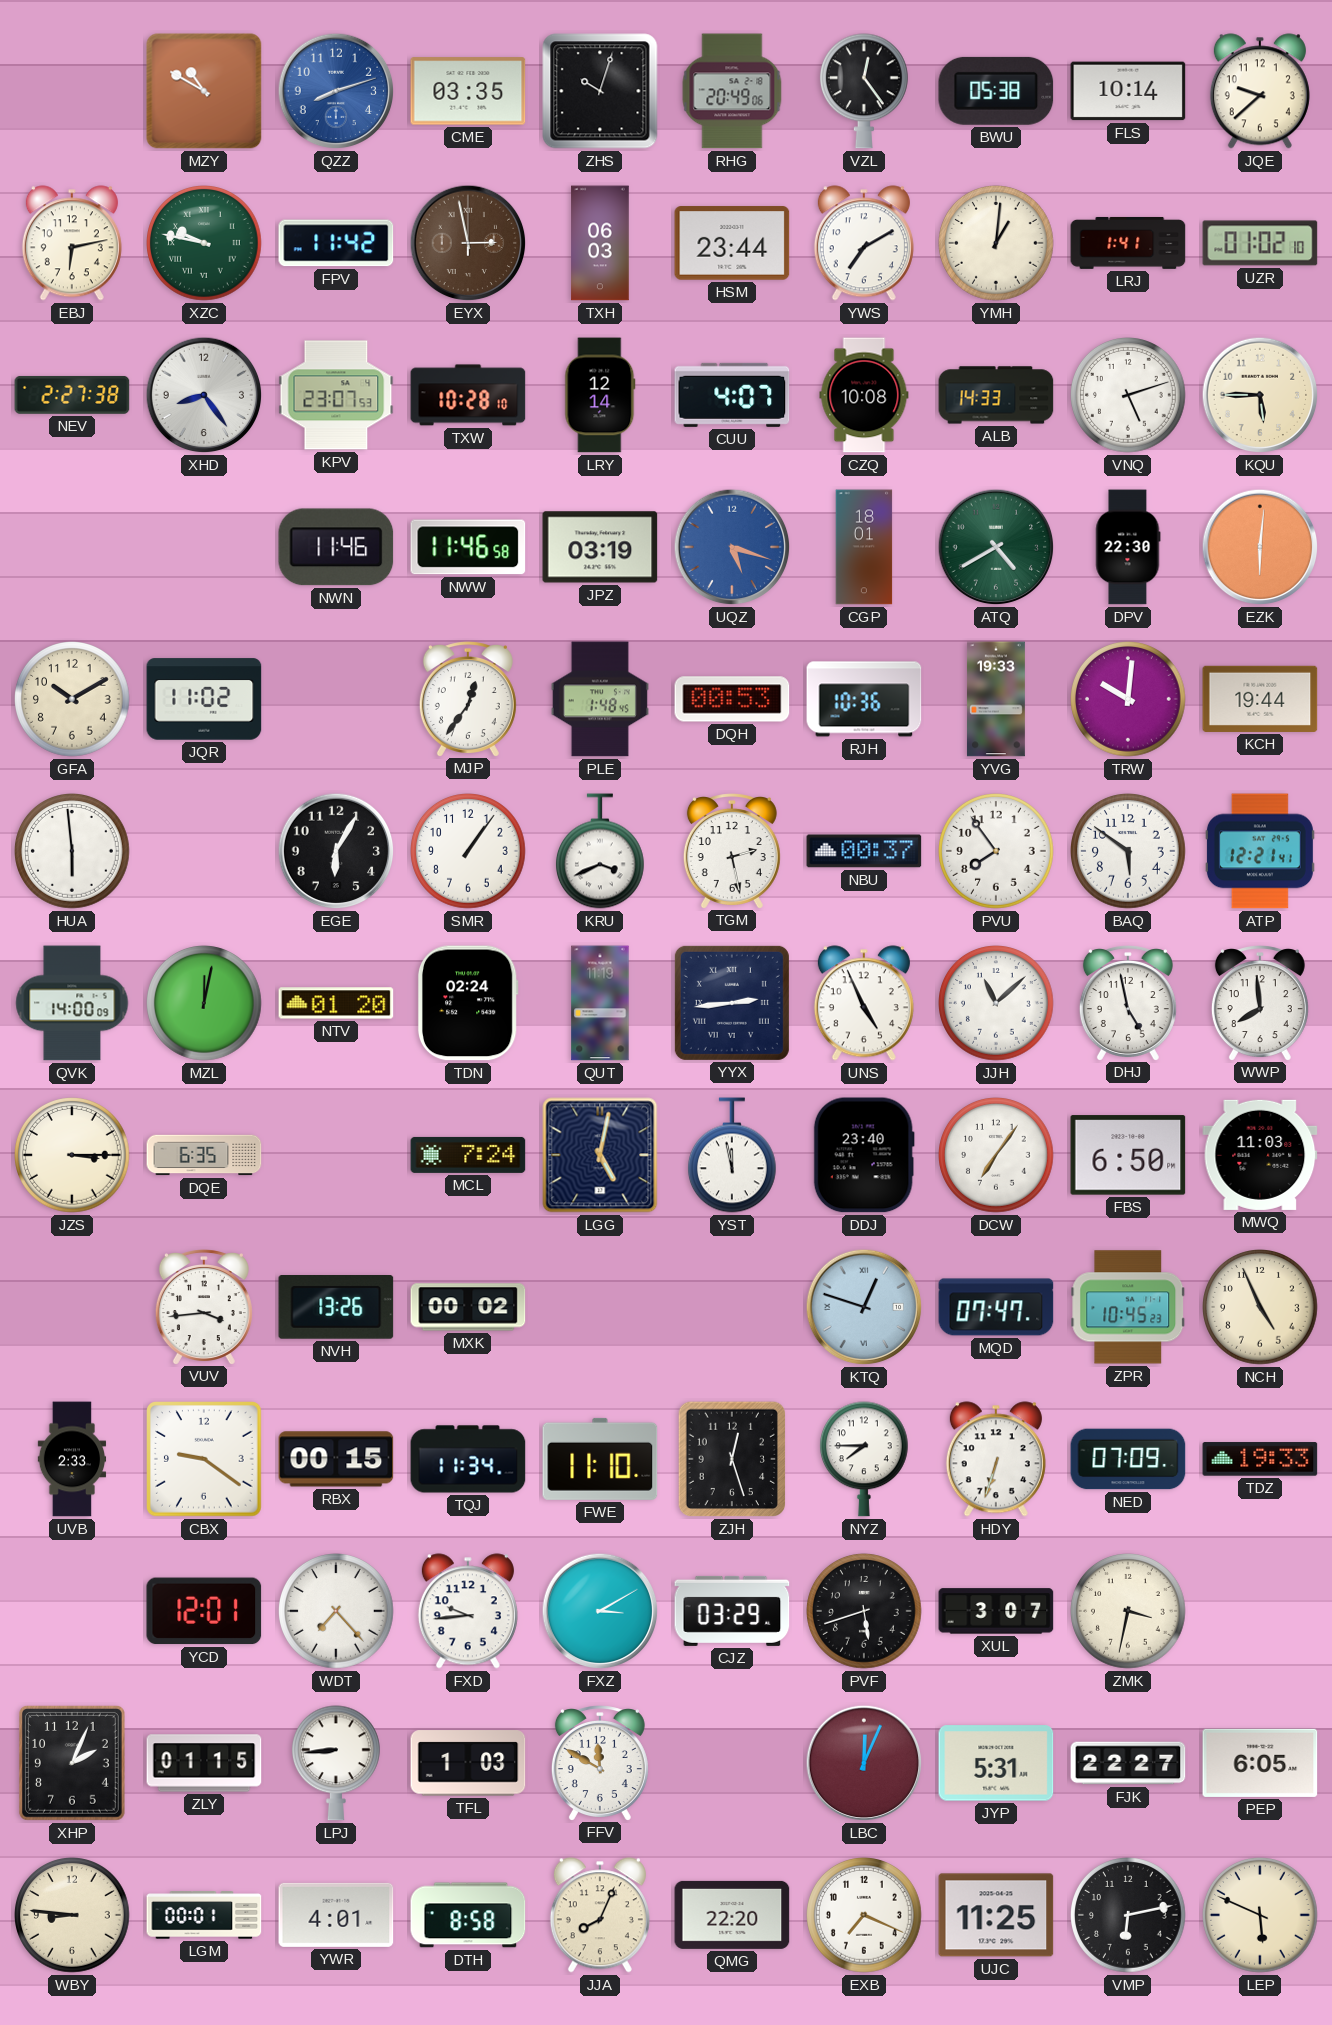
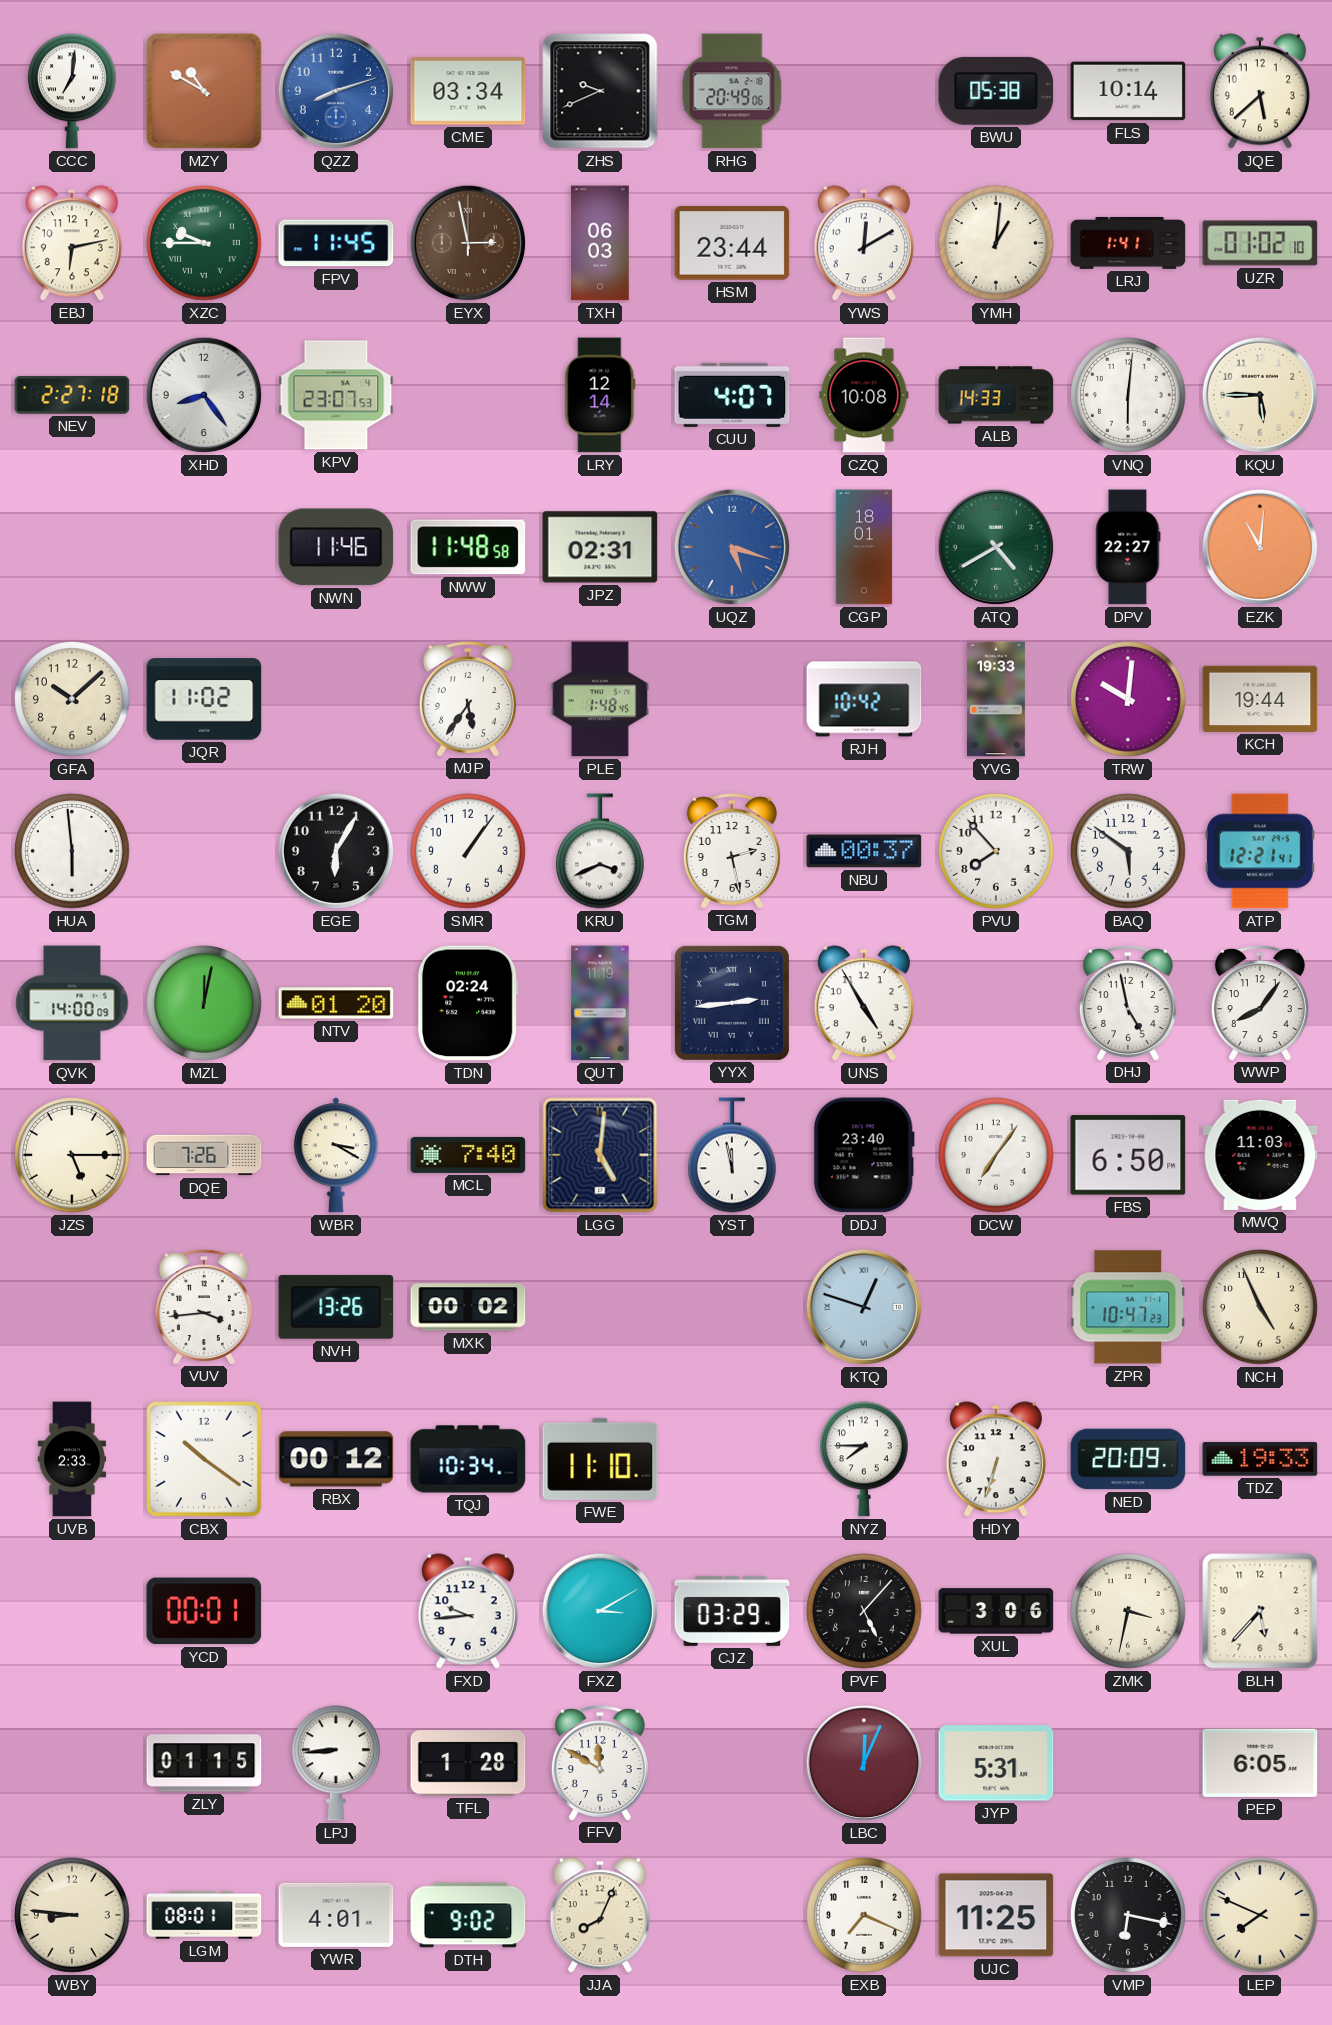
CCC: none -> 7:01
CME: 03:35 -> 03:34
ZHS: 10:03 -> 9:41
VZL: 12:24 -> none
JQE: 9:38 -> 5:38
XZC: 9:47 -> 9:45
FPV: 11:42 -> 11:45
YWS: 7:10 -> 12:10
NEV: 2:27:38 -> 2:27:18
TXW: 10:28 -> none
VNQ: 5:12 -> 6:01
NWW: 11:46 -> 11:48
JPZ: 03:19 -> 02:31
DPV: 22:30 -> 22:27
EZK: 6:01 -> 11:01
GFA: 10:10 -> 10:08
MJP: 12:36 -> 5:36
DQH: 00:53 -> none
RJH: 10:36 -> 10:42
PVU: 7:54 -> 7:53
UNS: 4:56 -> 4:55
JJH: 11:08 -> none
WWP: 7:59 -> 8:06
JZS: 3:15 -> 5:15
DQE: 6:35 -> 7:26
WBR: none -> 3:20
MCL: 7:24 -> 7:40
LGG: 5:02 -> 5:01
MQD: 07:47 -> none
ZPR: 10:45 -> 10:47
CBX: 9:21 -> 10:21
RBX: 00:15 -> 00:12
TQJ: 11:34 -> 10:34
ZJH: 12:27 -> none
NED: 07:09 -> 20:09
YCD: 12:01 -> 00:01
WDT: 7:23 -> none
PVF: 5:42 -> 5:07
XUL: 3:07 -> 3:06
BLH: none -> 5:37
XHP: 2:04 -> none
TFL: 1:03 -> 1:28
FJK: 22:27 -> none
LGM: 00:01 -> 08:01
DTH: 8:58 -> 9:02
QMG: 22:20 -> none
VMP: 6:13 -> 6:17
LEP: 5:49 -> 7:49
